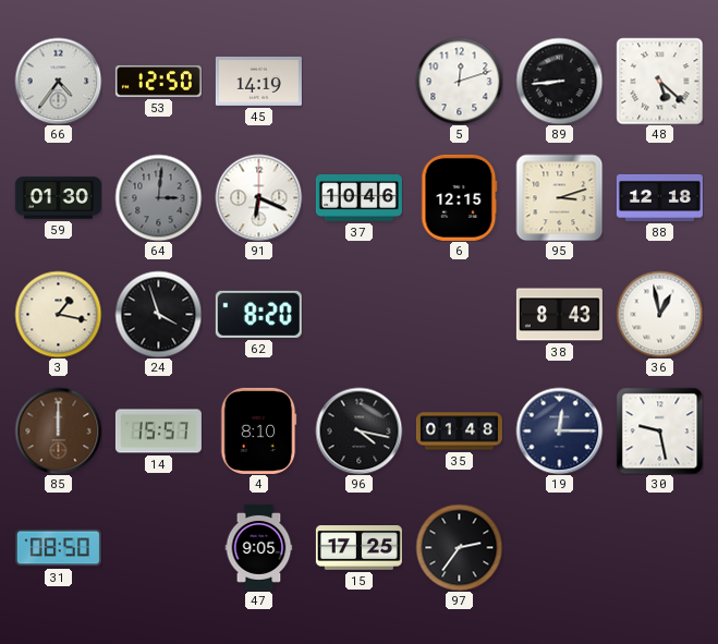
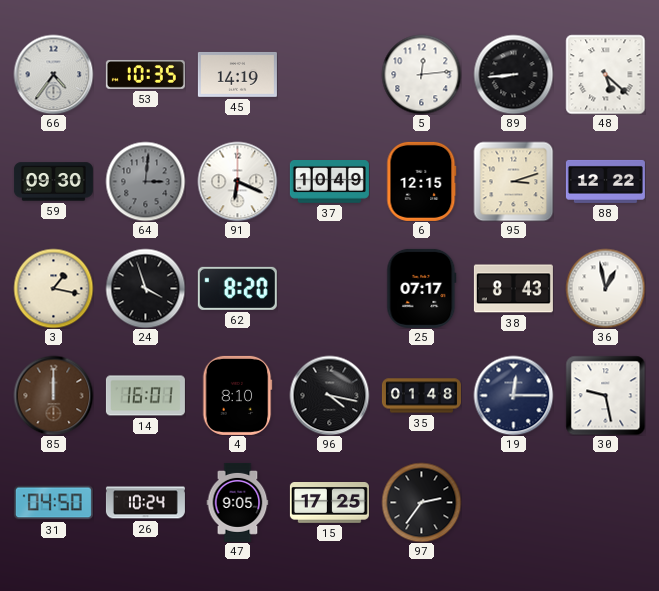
53: 12:50 -> 10:35
5: 12:12 -> 12:14
59: 01:30 -> 09:30
37: 10:46 -> 10:49
88: 12:18 -> 12:22
25: none -> 07:17
14: 15:57 -> 16:01
31: 08:50 -> 04:50
26: none -> 10:24
